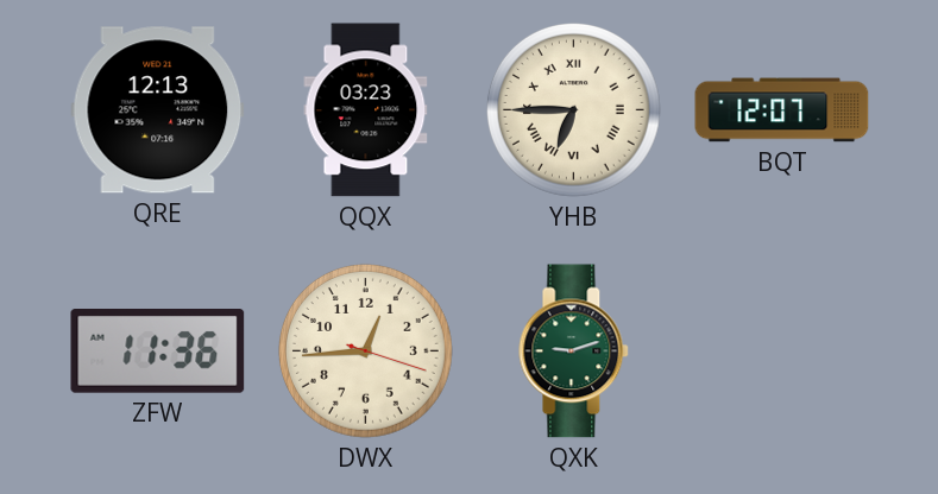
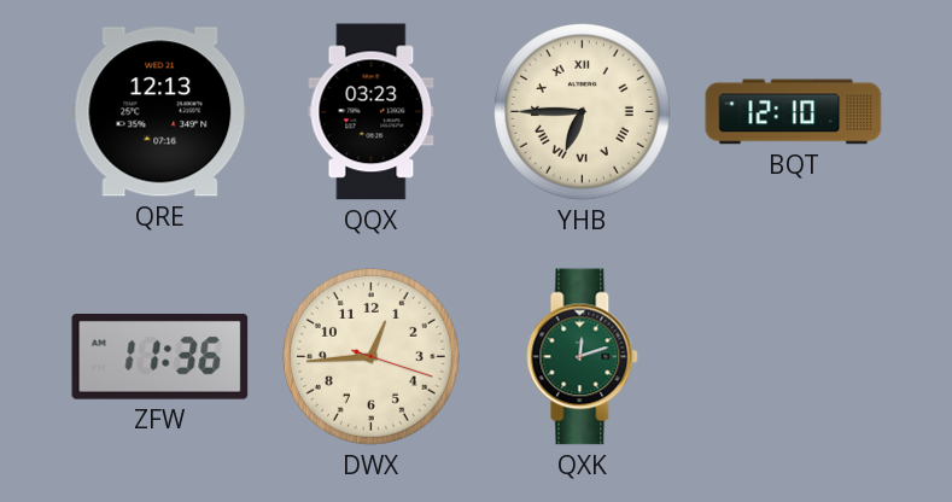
BQT: 12:07 -> 12:10
QXK: 9:12 -> 12:12
